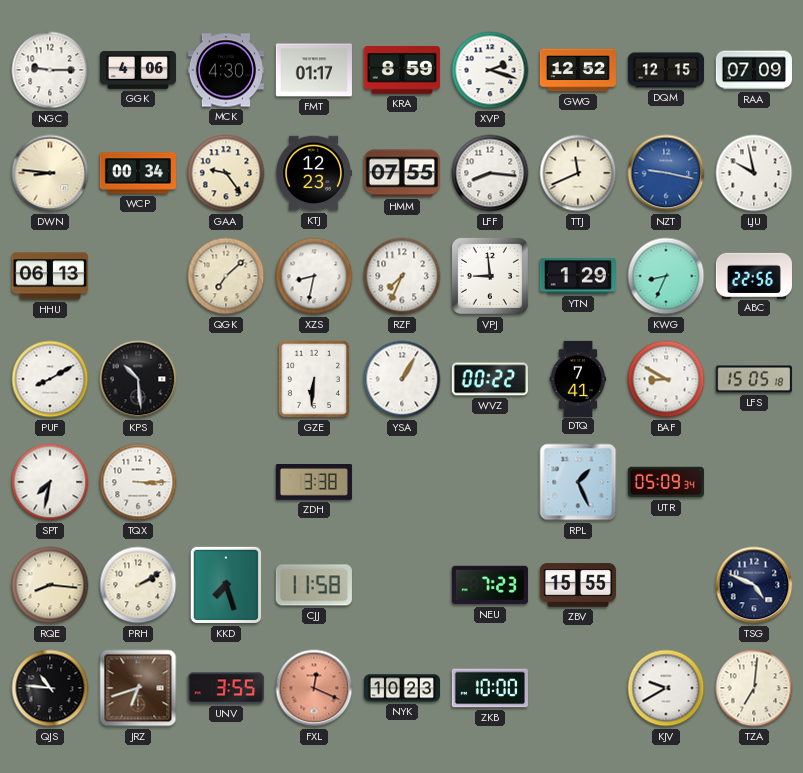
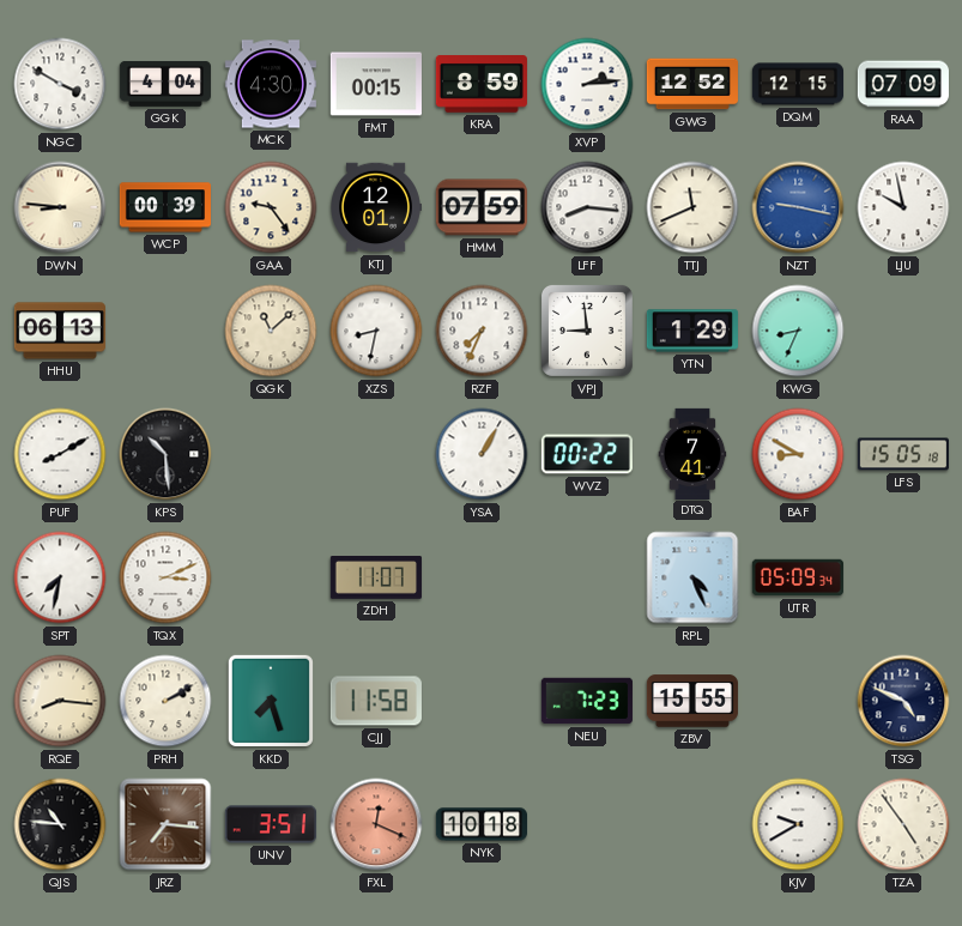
NGC: 9:15 -> 3:50
GGK: 4:06 -> 4:04
FMT: 01:17 -> 00:15
XVP: 2:18 -> 2:14
WCP: 00:34 -> 00:39
KTJ: 12:23 -> 12:01
HMM: 07:55 -> 07:59
QGK: 7:08 -> 11:08
ABC: 22:56 -> none
GZE: 6:31 -> none
TQX: 3:15 -> 3:11
ZDH: 3:38 -> 11:07
RPL: 1:26 -> 4:26
JRZ: 6:42 -> 7:16
UNV: 3:55 -> 3:51
NYK: 10:23 -> 10:18
ZKB: 10:00 -> none
TZA: 7:01 -> 4:54
